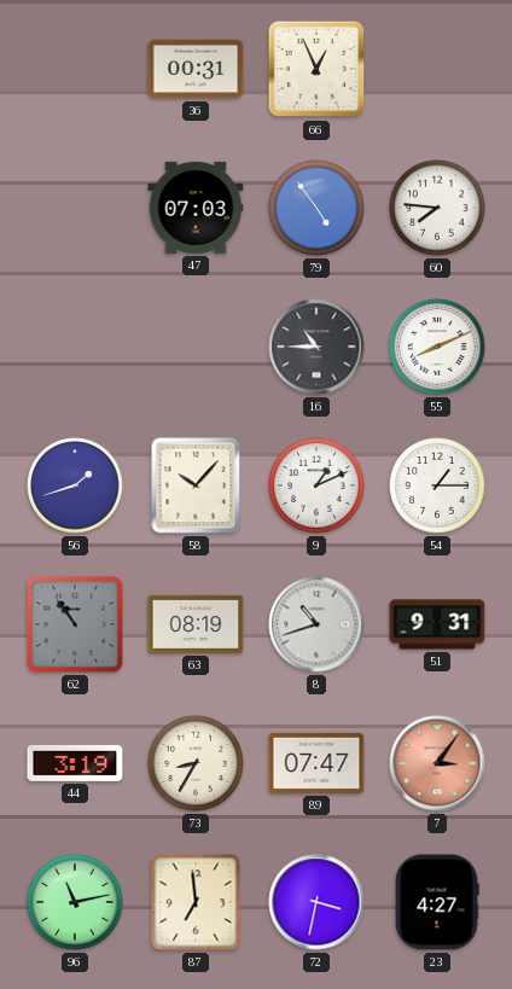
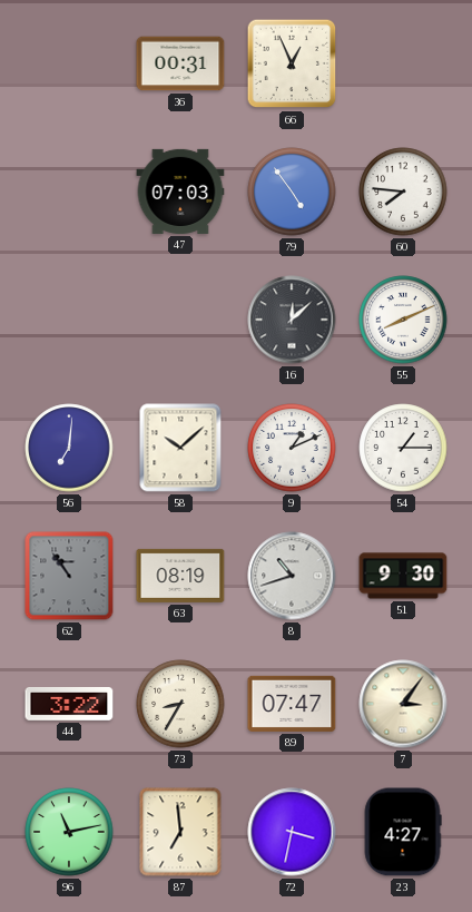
16: 10:45 -> 12:08
56: 1:42 -> 7:01
58: 10:07 -> 10:08
51: 9:31 -> 9:30
44: 3:19 -> 3:22
7 dial: salmon -> cream
